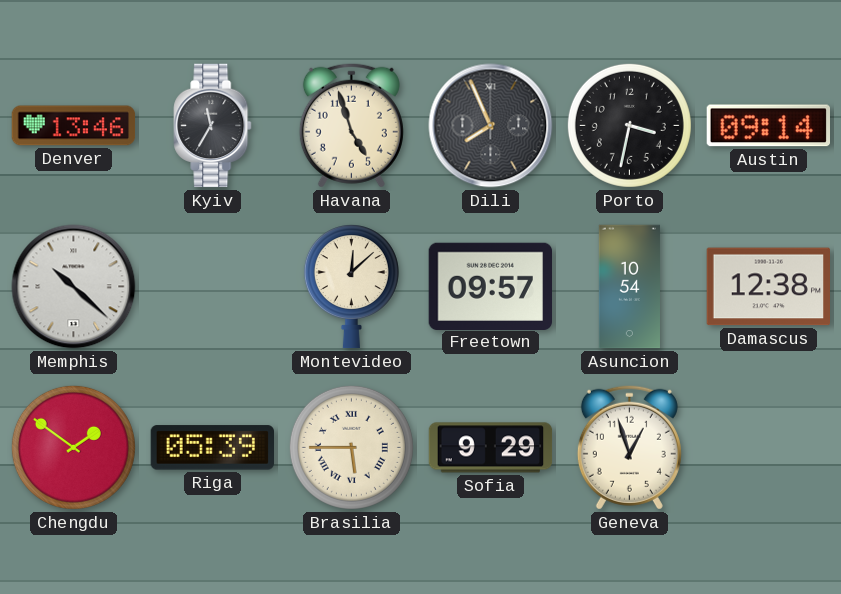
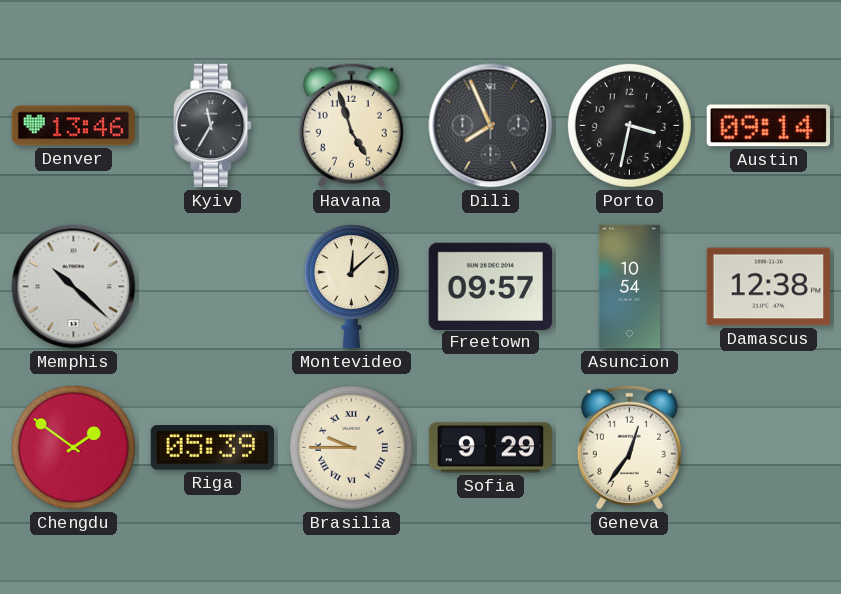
Brasilia: 5:45 -> 9:45
Geneva: 12:57 -> 12:36
